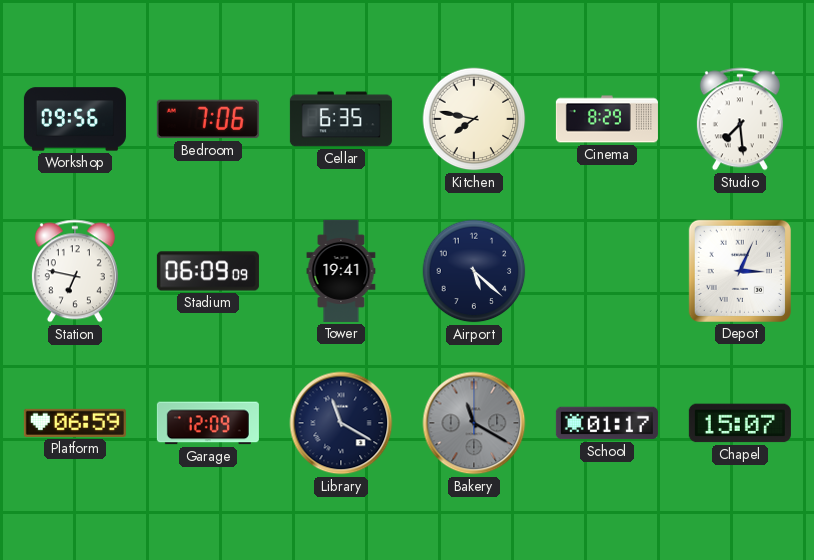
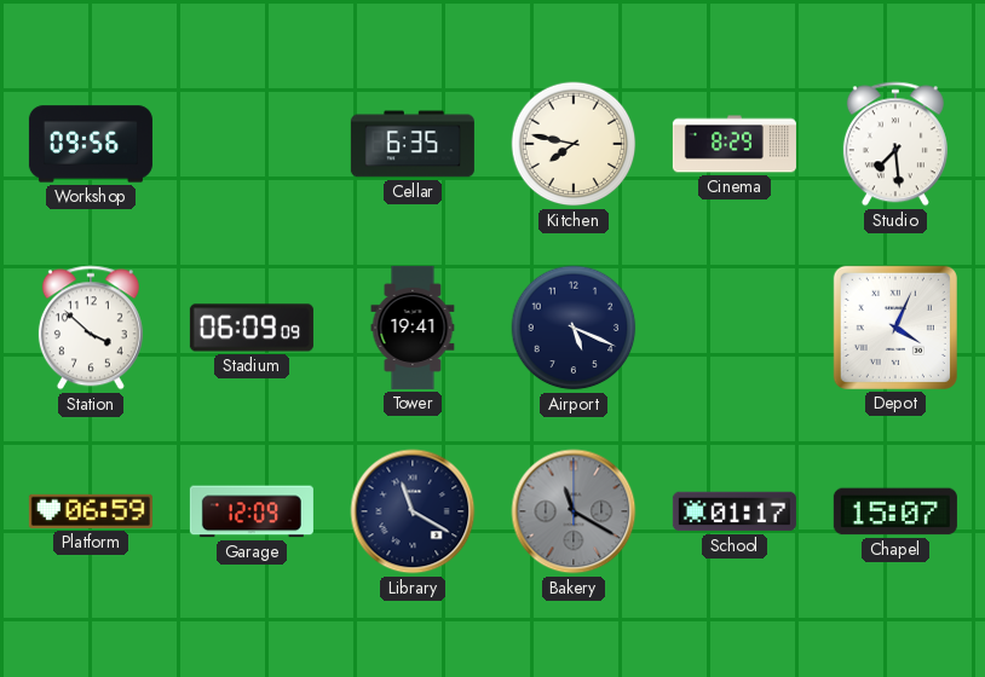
Bedroom: 7:06 -> none
Station: 6:47 -> 3:52
Airport: 5:22 -> 5:19
Depot: 3:04 -> 4:04
